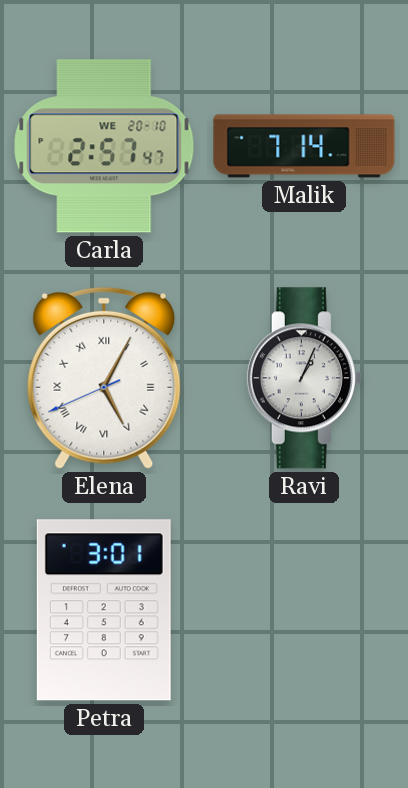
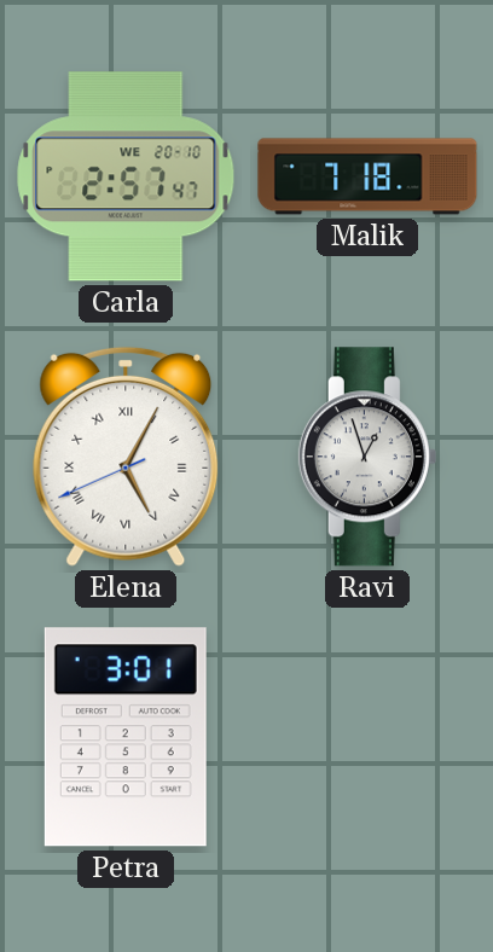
Malik: 7:14 -> 7:18
Ravi: 1:04 -> 12:57
